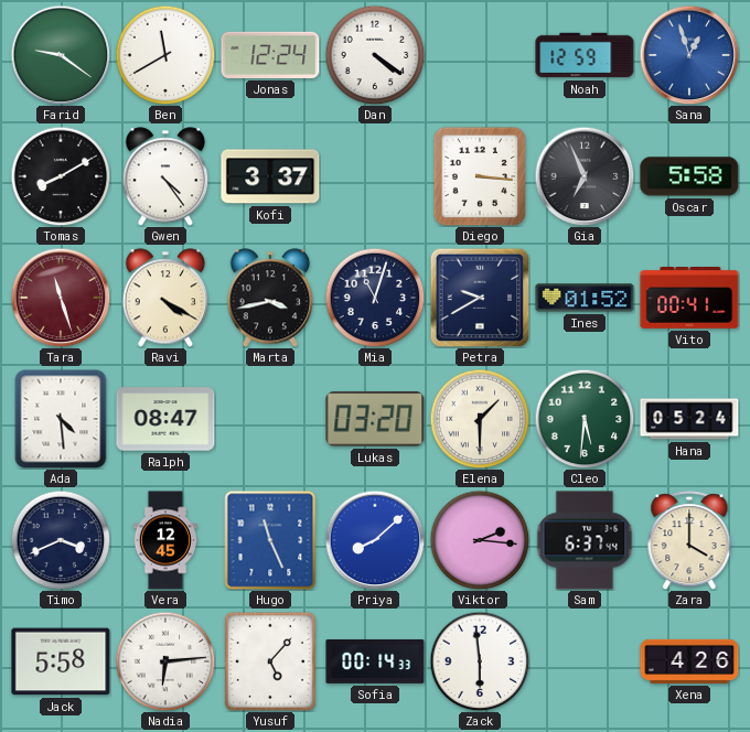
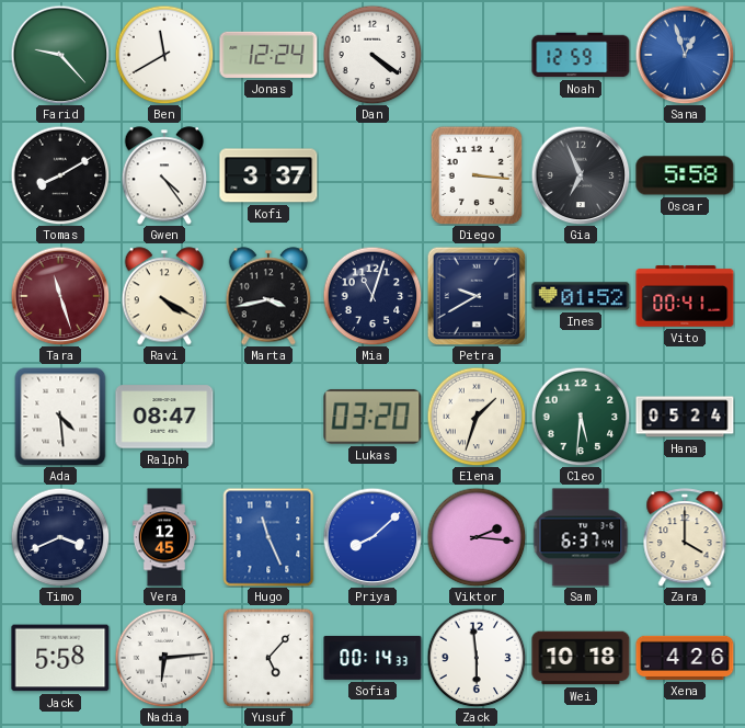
Farid: 9:21 -> 9:23
Elena: 1:30 -> 1:33
Wei: none -> 10:18
